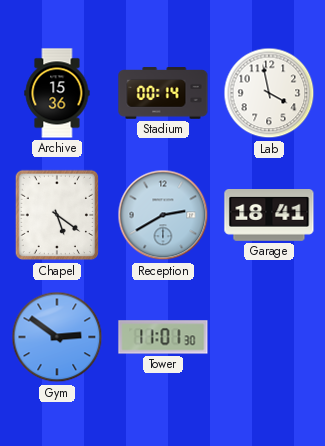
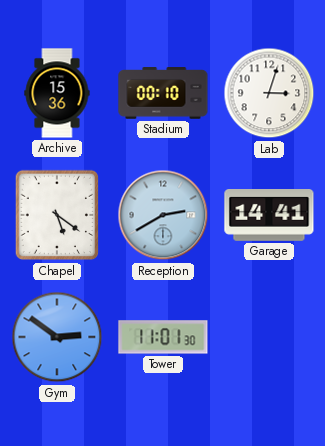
Stadium: 00:14 -> 00:10
Lab: 3:58 -> 3:03
Garage: 18:41 -> 14:41
